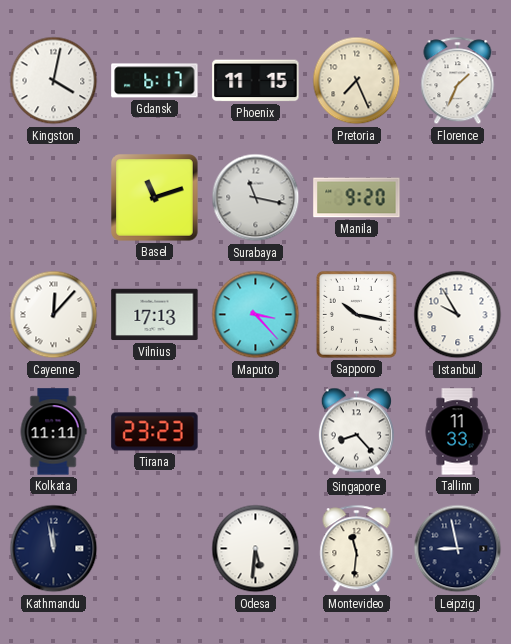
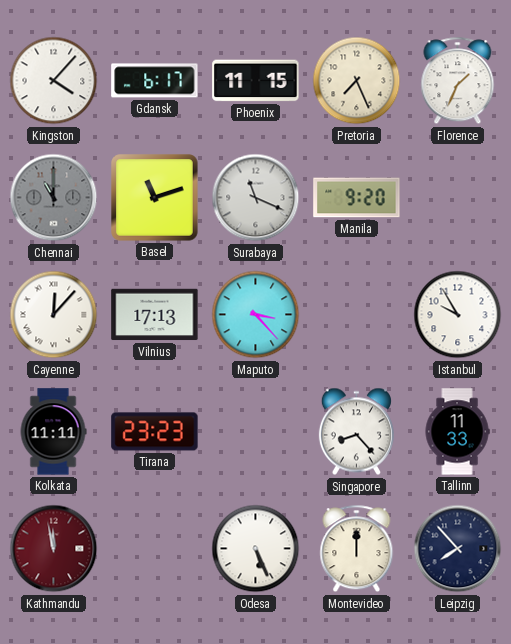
Kingston: 4:02 -> 4:07
Chennai: none -> 11:00
Surabaya: 11:17 -> 11:19
Sapporo: 10:17 -> none
Kathmandu dial: navy -> burgundy
Odesa: 5:31 -> 5:26
Montevideo: 11:31 -> 12:00
Leipzig: 8:58 -> 7:53
